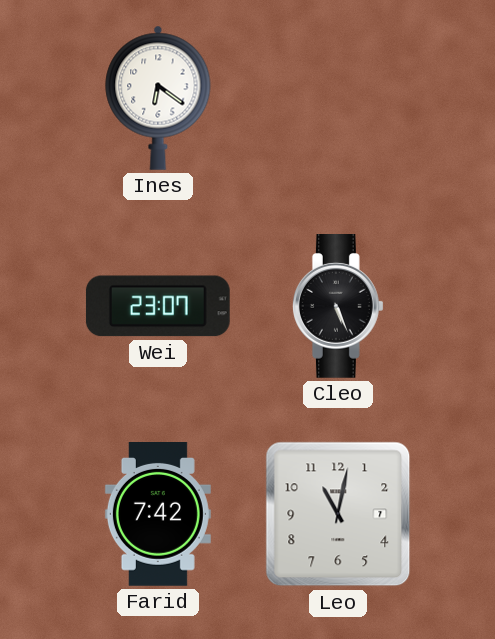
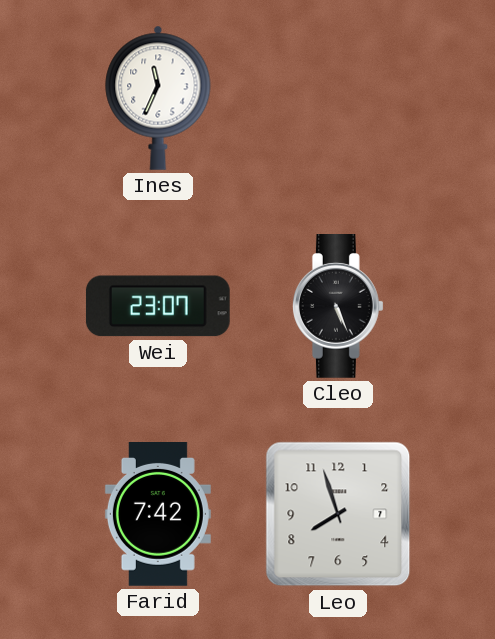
Ines: 6:21 -> 11:34
Leo: 11:02 -> 7:57
